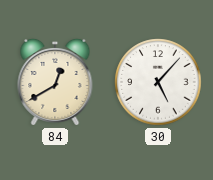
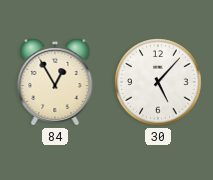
84: 12:40 -> 12:55
